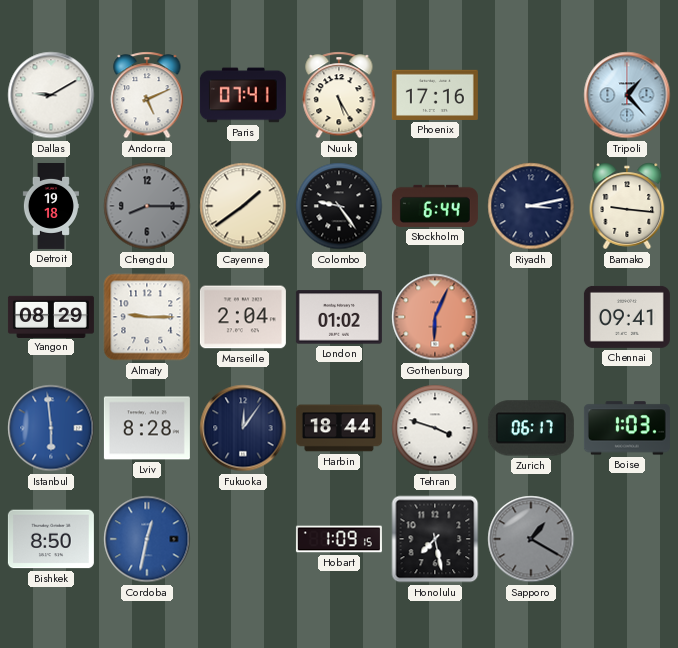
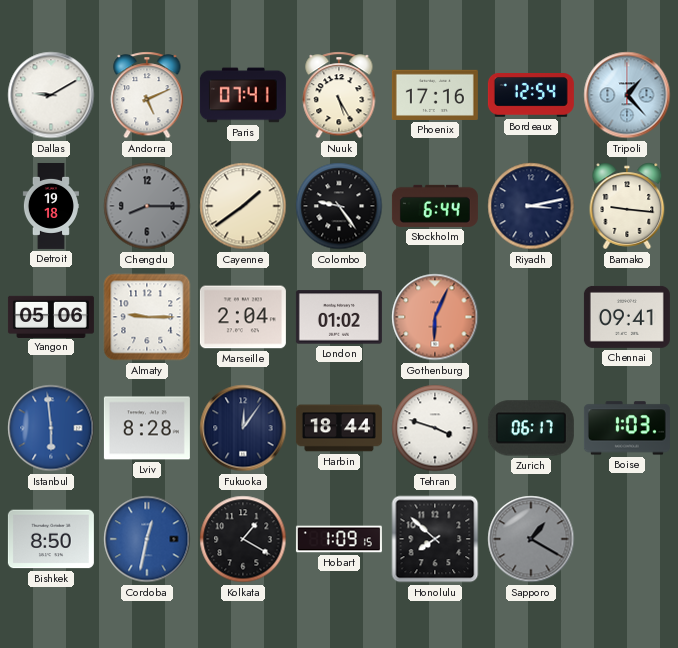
Bordeaux: none -> 12:54
Yangon: 08:29 -> 05:06
Kolkata: none -> 1:20
Honolulu: 7:28 -> 7:52
